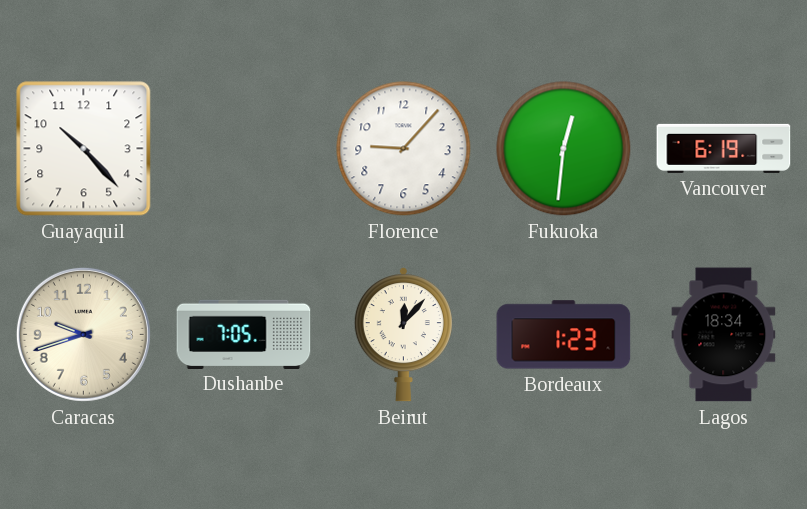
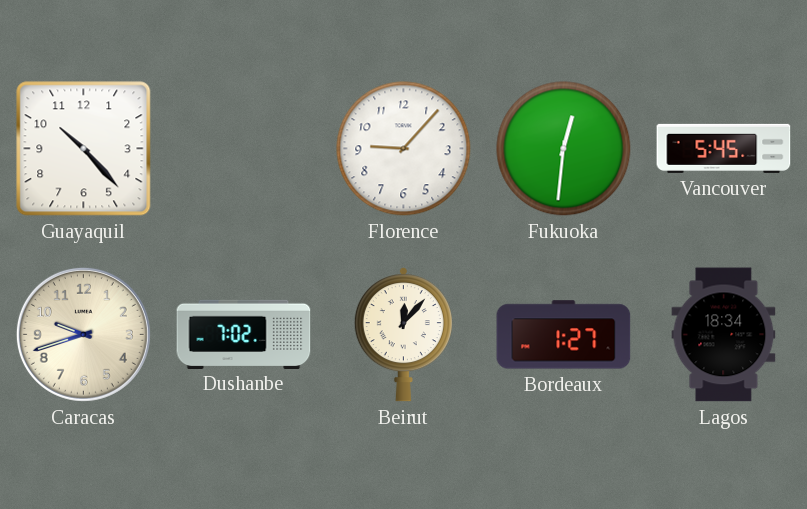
Vancouver: 6:19 -> 5:45
Dushanbe: 7:05 -> 7:02
Bordeaux: 1:23 -> 1:27
